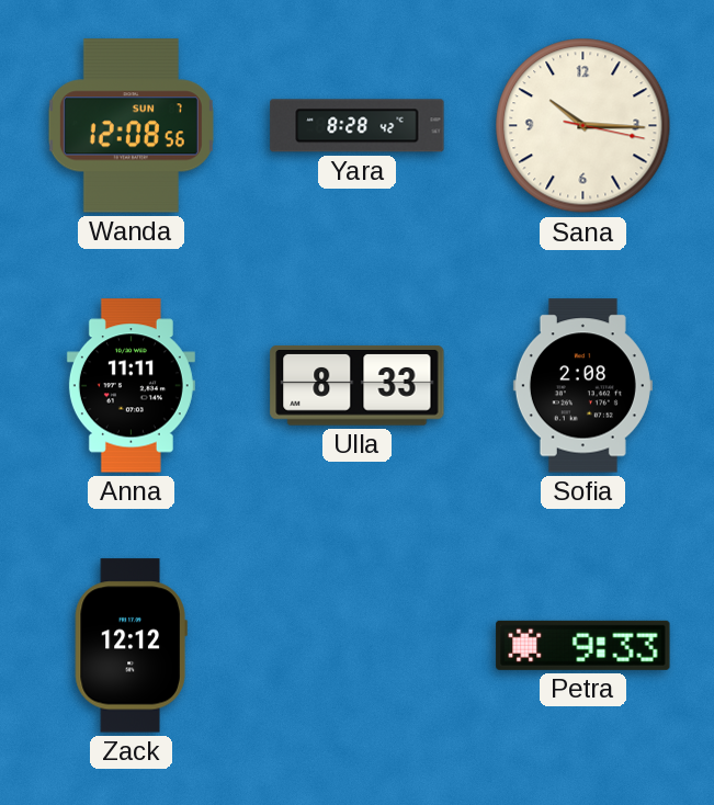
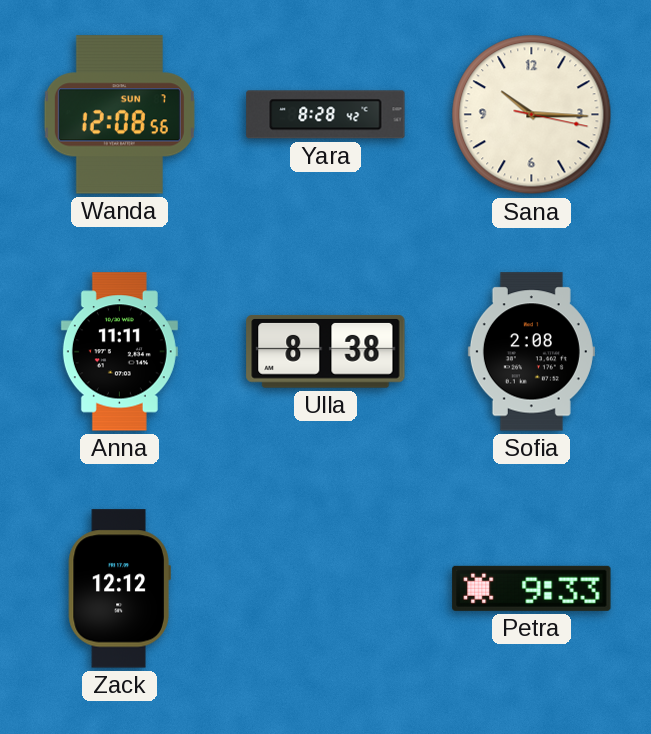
Ulla: 8:33 -> 8:38
